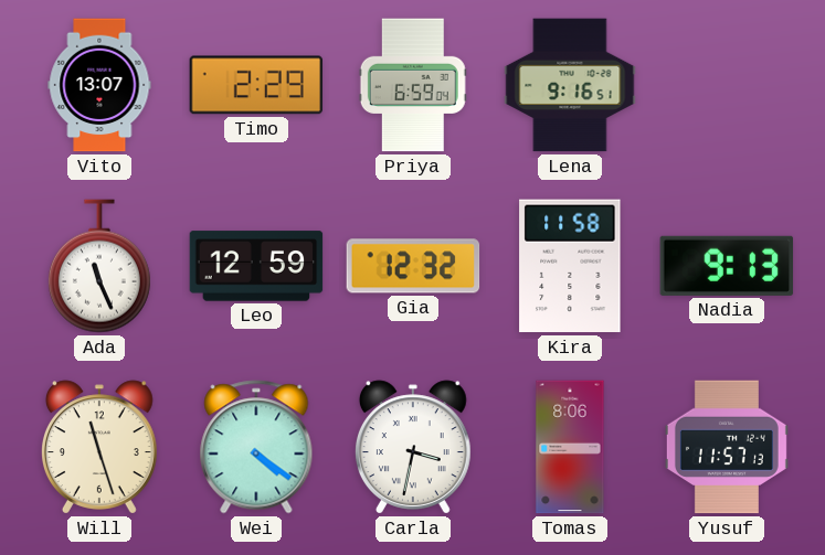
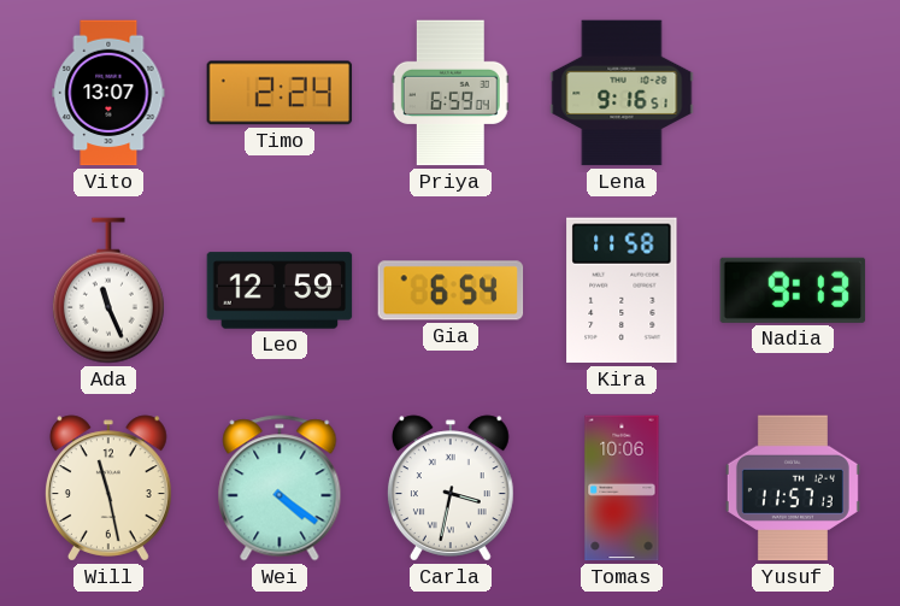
Timo: 2:29 -> 2:24
Gia: 12:32 -> 6:54
Will: 11:27 -> 11:28
Tomas: 8:06 -> 10:06
